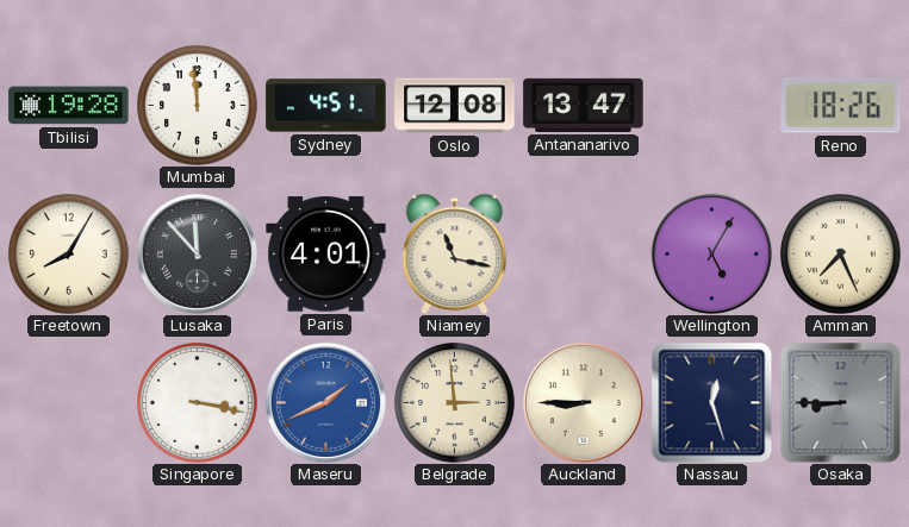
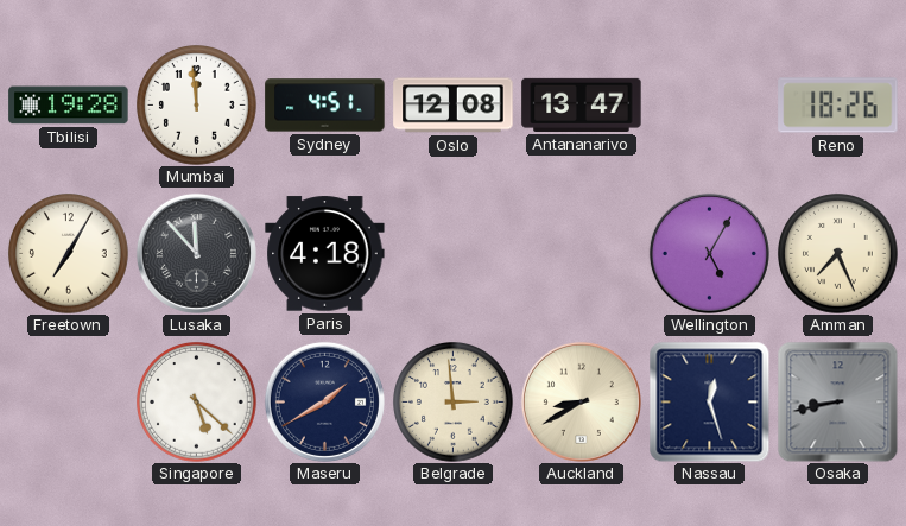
Freetown: 8:05 -> 7:05
Paris: 4:01 -> 4:18
Niamey: 11:17 -> none
Singapore: 3:17 -> 5:22
Maseru: 1:41 -> 1:40
Maseru dial: blue -> navy
Auckland: 8:45 -> 8:40
Osaka: 8:45 -> 8:43
